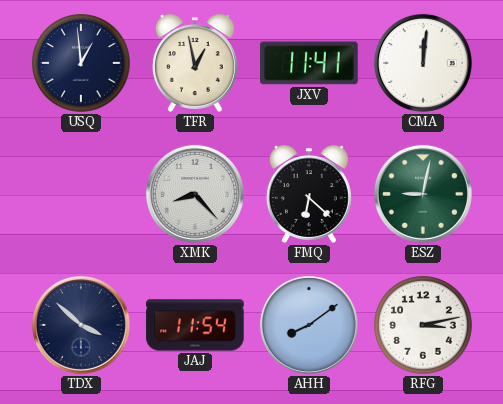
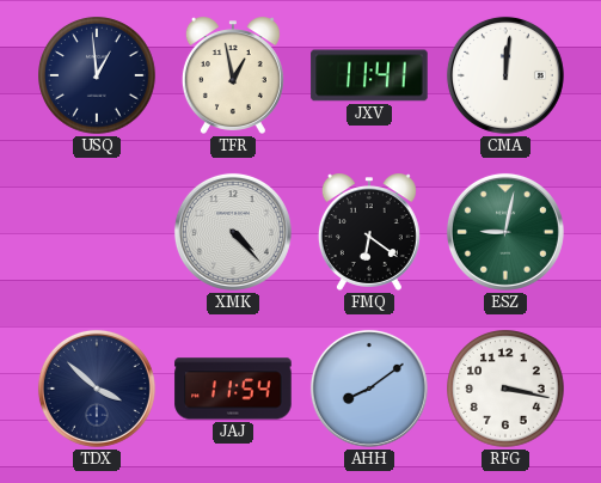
XMK: 8:23 -> 4:23
FMQ: 6:22 -> 6:21
RFG: 3:13 -> 3:17
